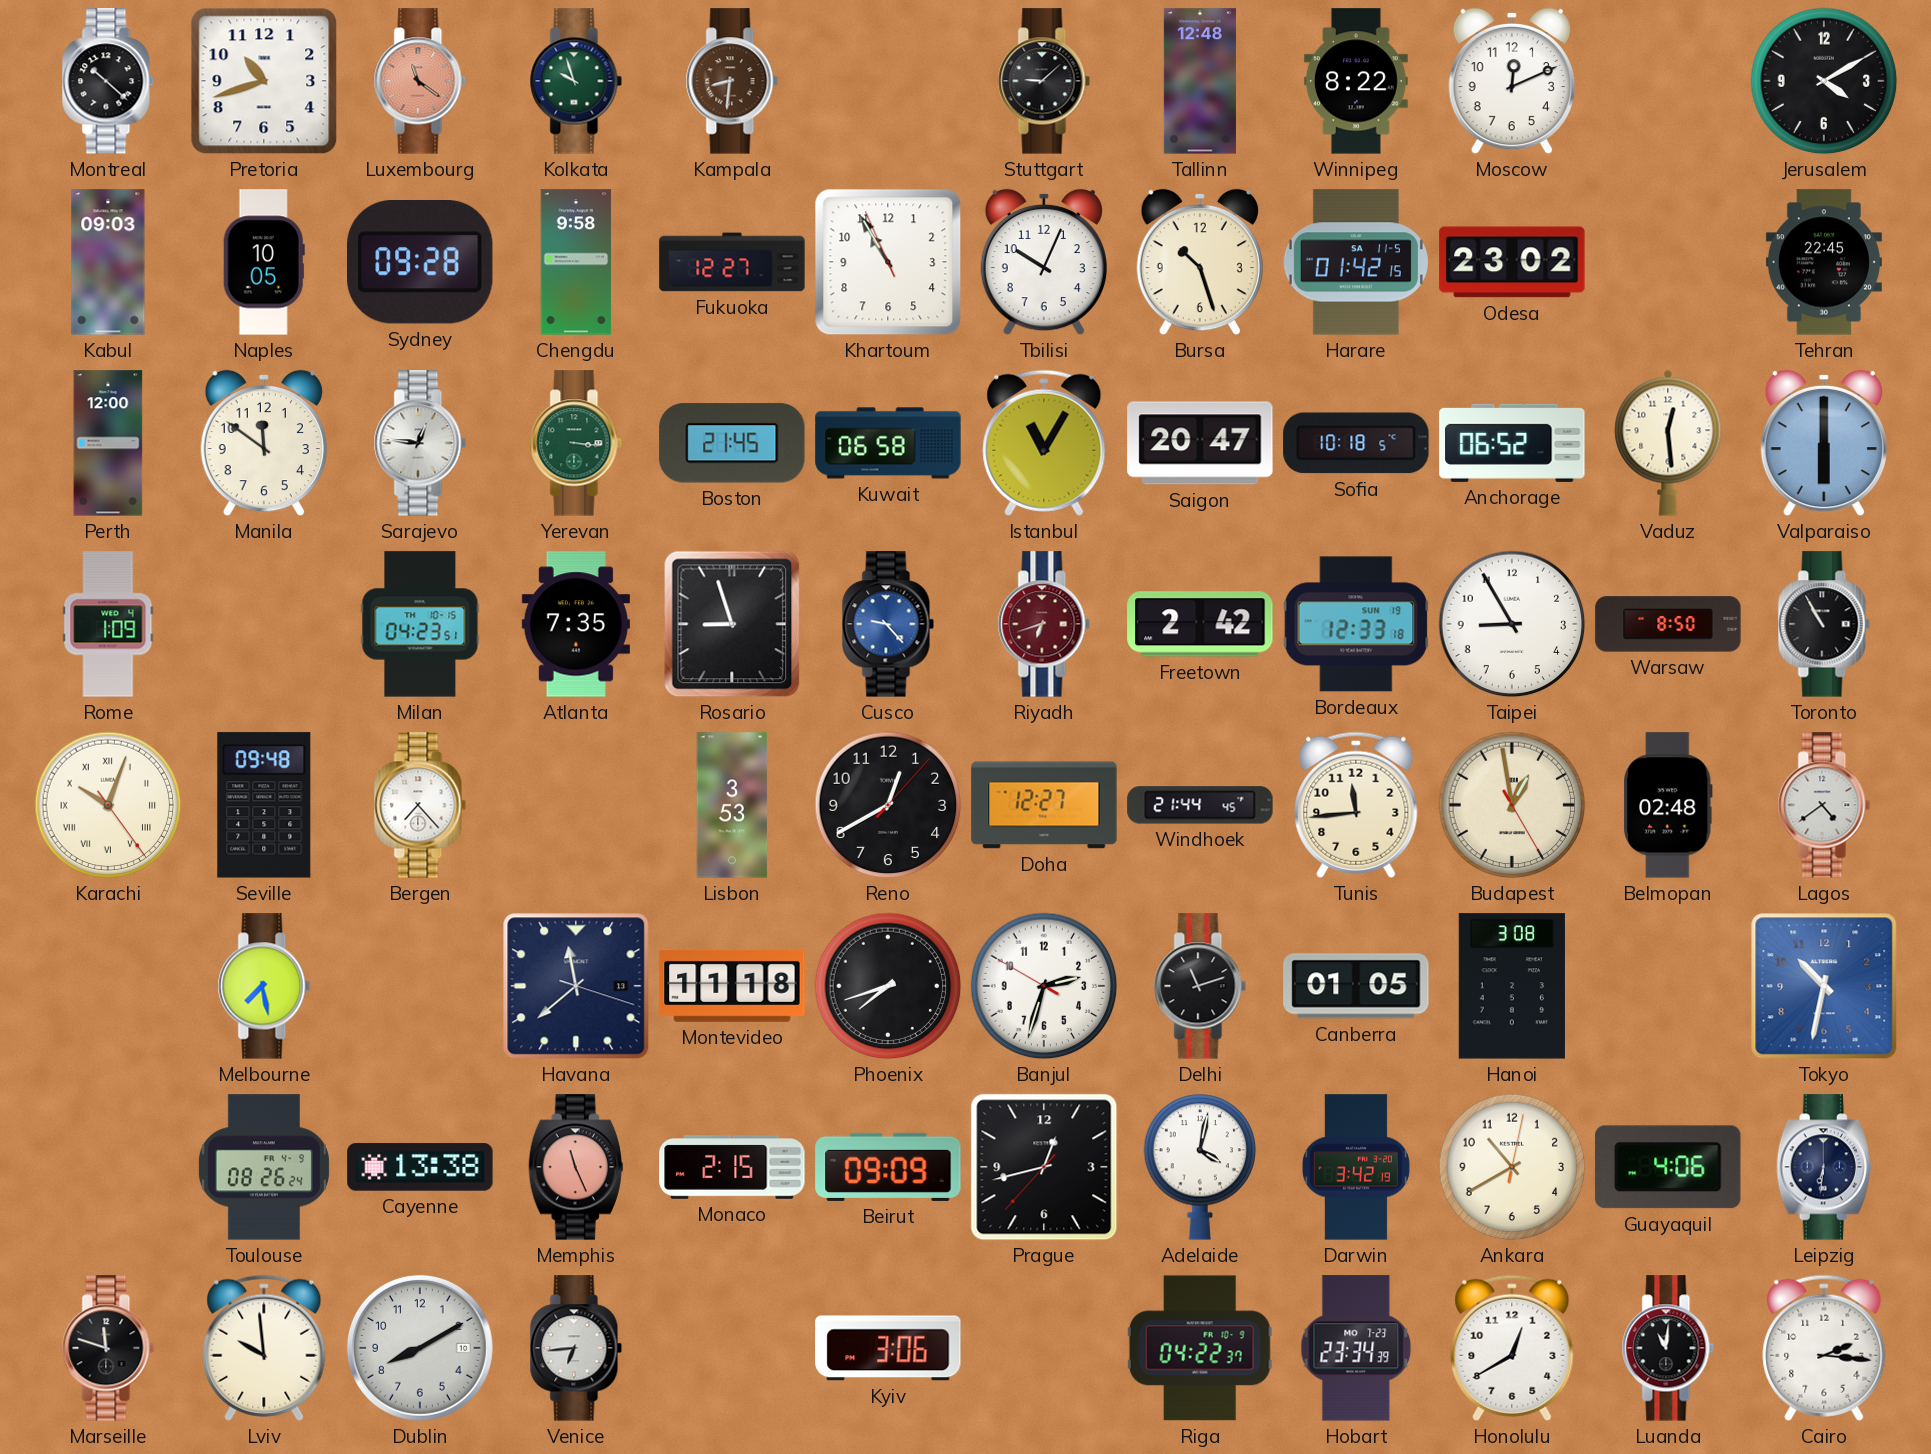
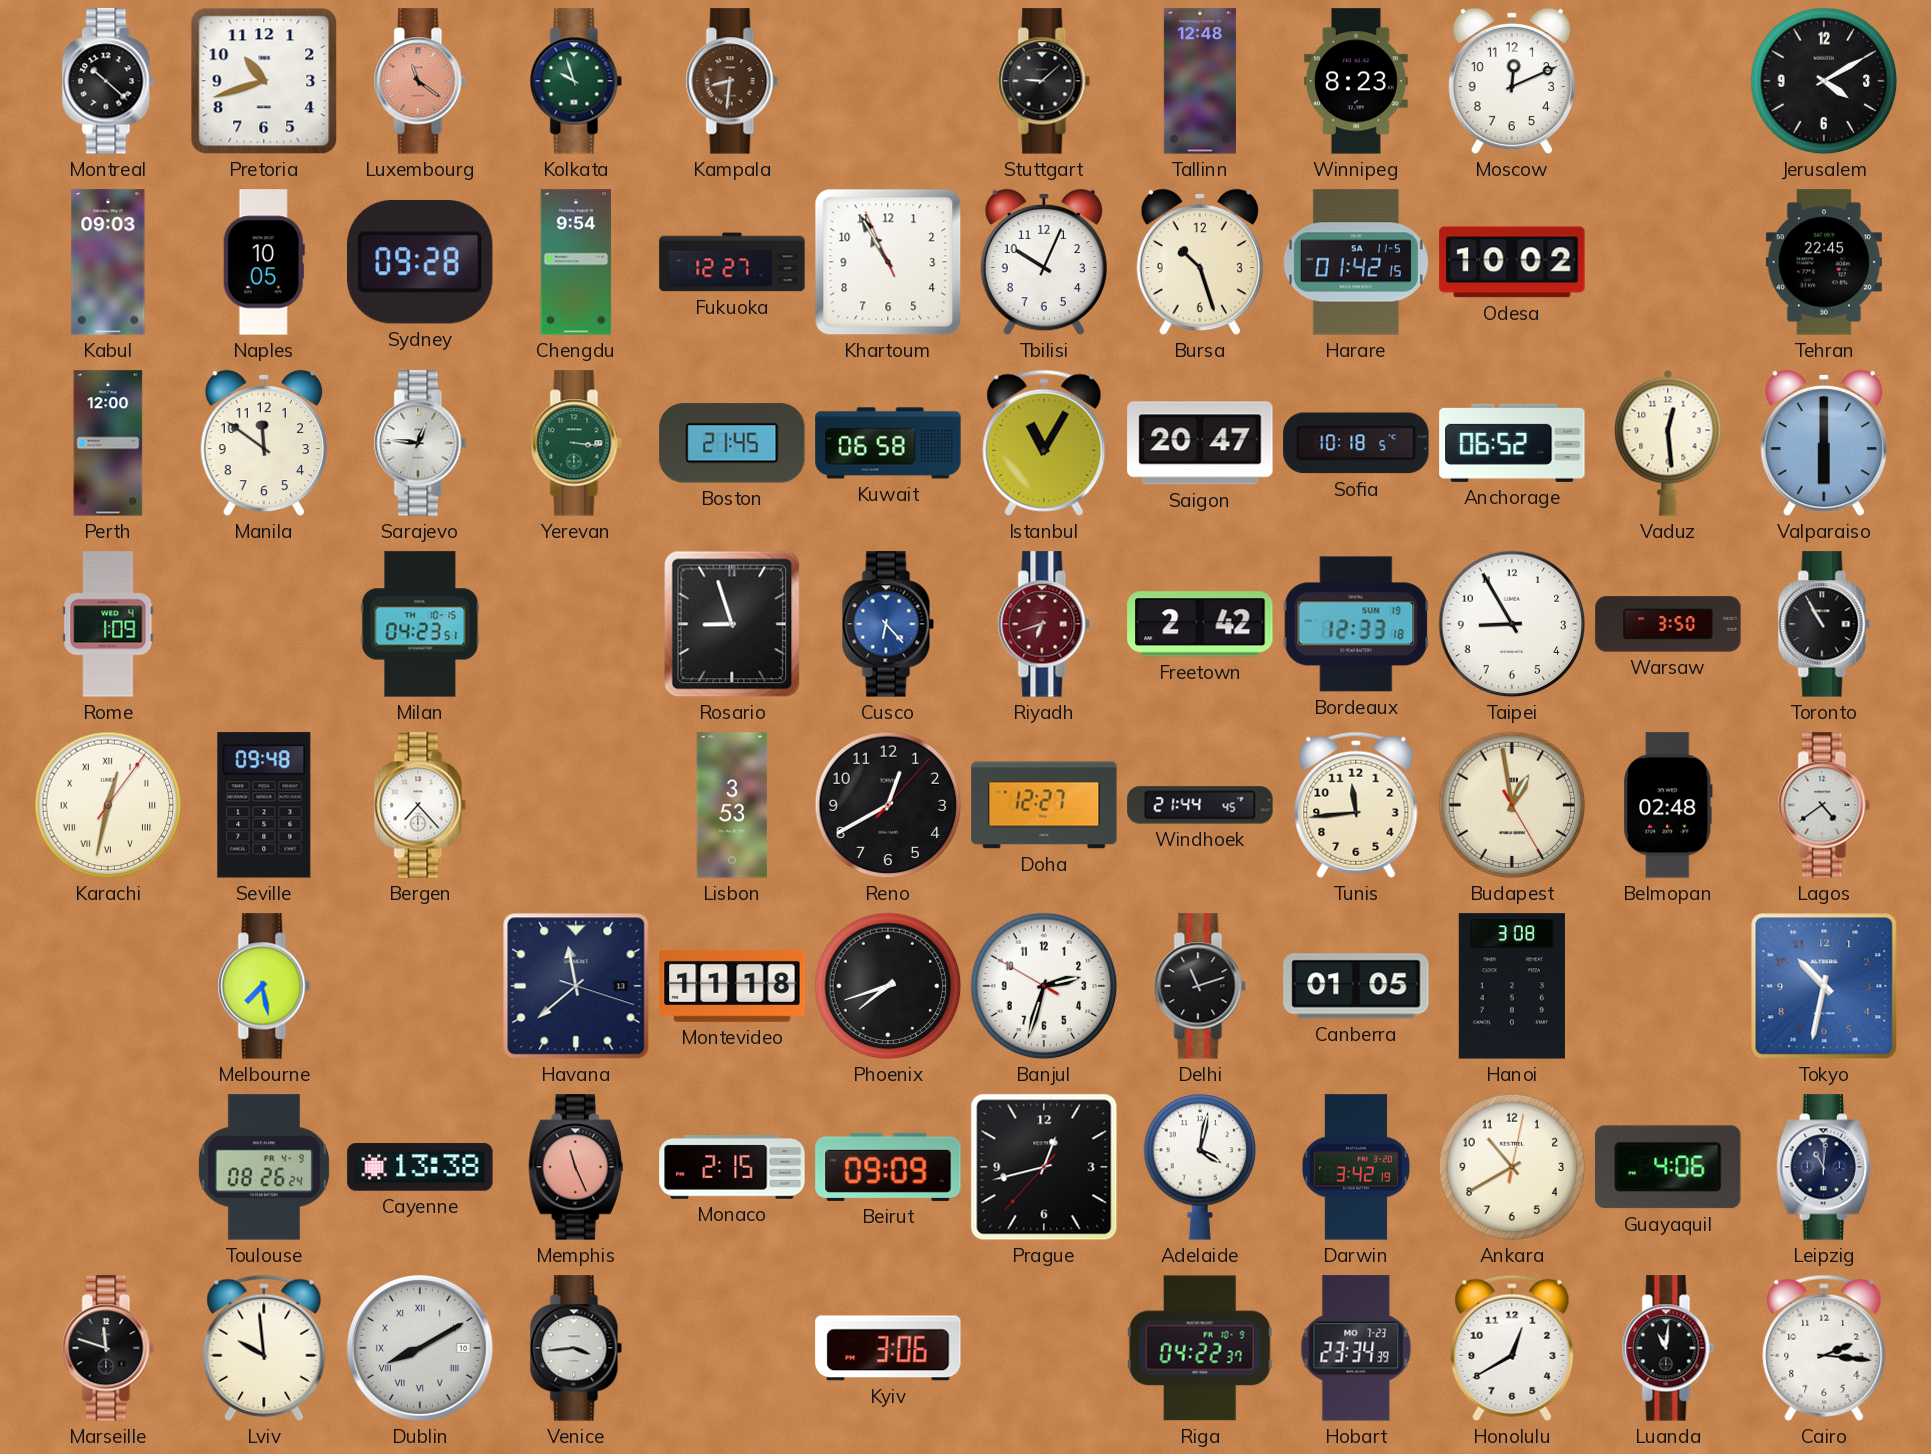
Winnipeg: 8:22 -> 8:23
Chengdu: 9:58 -> 9:54
Odesa: 23:02 -> 10:02
Atlanta: 7:35 -> none
Cusco: 9:23 -> 6:23
Warsaw: 8:50 -> 3:50
Karachi: 10:03 -> 12:32
Leipzig: 6:31 -> 11:01
Dublin numerals: Arabic -> Roman
Venice: 6:44 -> 3:44
